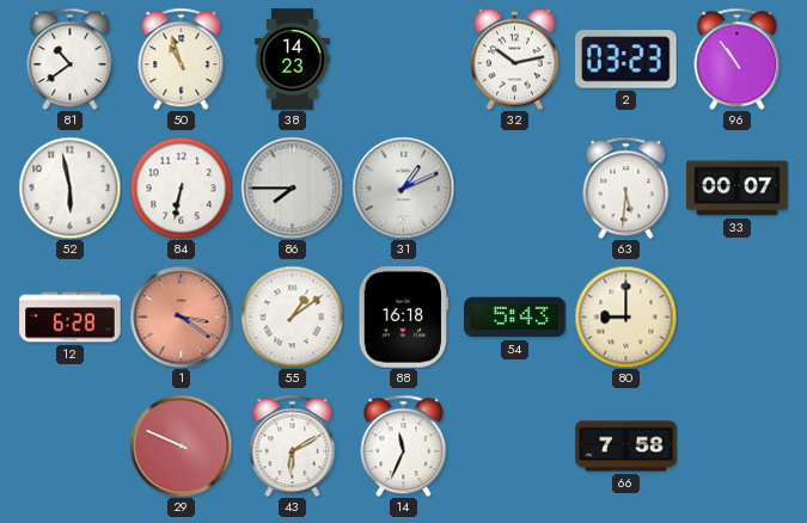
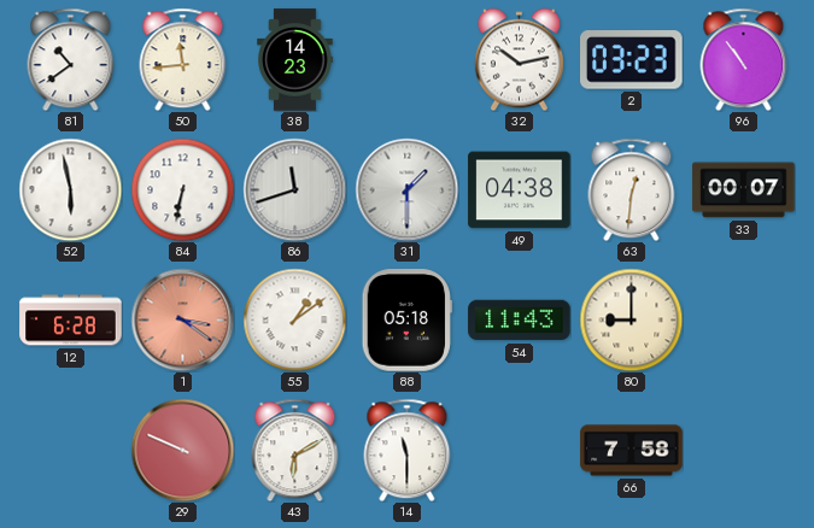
50: 10:57 -> 11:44
86: 7:45 -> 11:42
31: 1:11 -> 1:30
49: none -> 04:38
63: 5:31 -> 12:31
88: 16:18 -> 05:18
54: 5:43 -> 11:43
14: 11:34 -> 11:30
